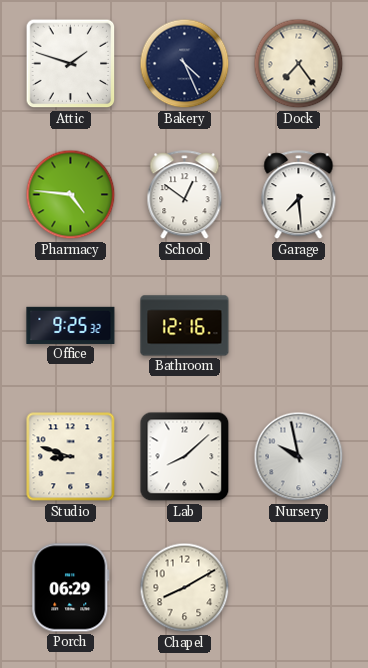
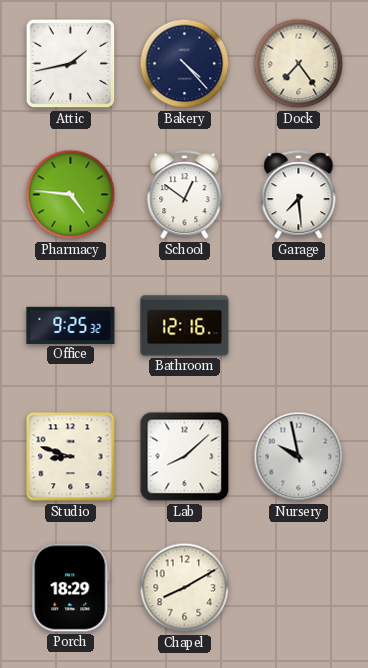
Attic: 1:48 -> 1:43
Bakery: 4:26 -> 4:23
Porch: 06:29 -> 18:29
